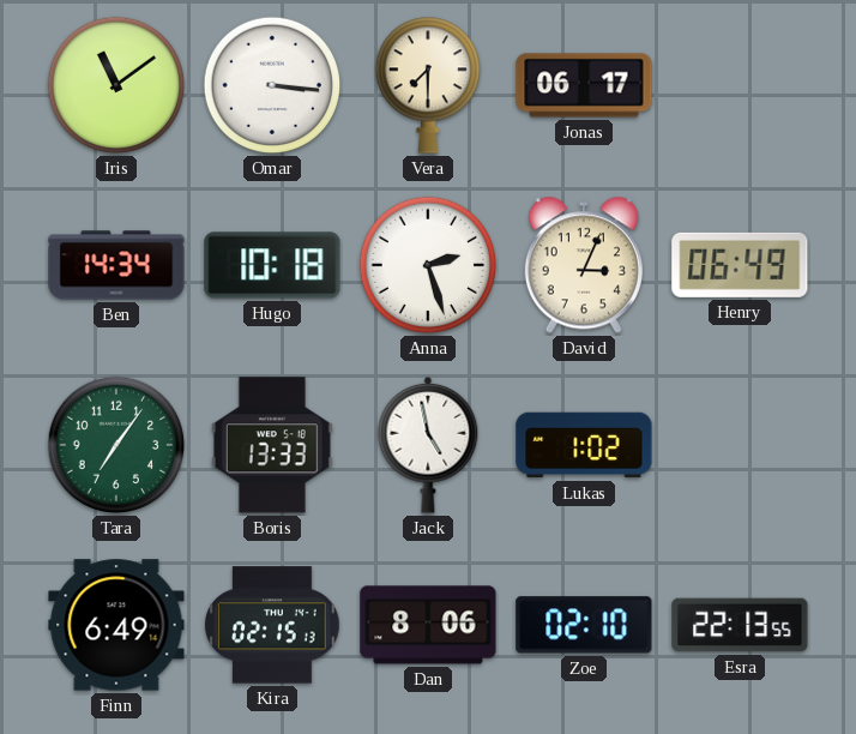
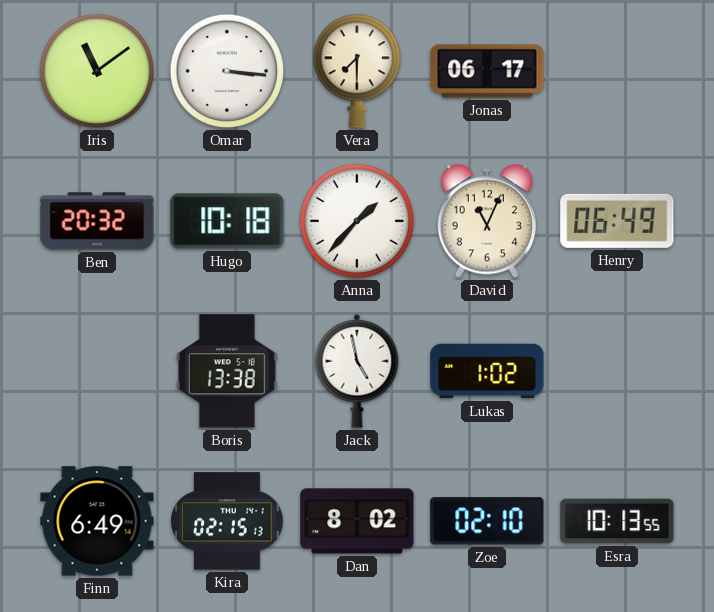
Ben: 14:34 -> 20:32
Anna: 2:27 -> 1:37
David: 3:04 -> 11:04
Tara: 7:06 -> none
Boris: 13:33 -> 13:38
Dan: 8:06 -> 8:02
Esra: 22:13 -> 10:13
